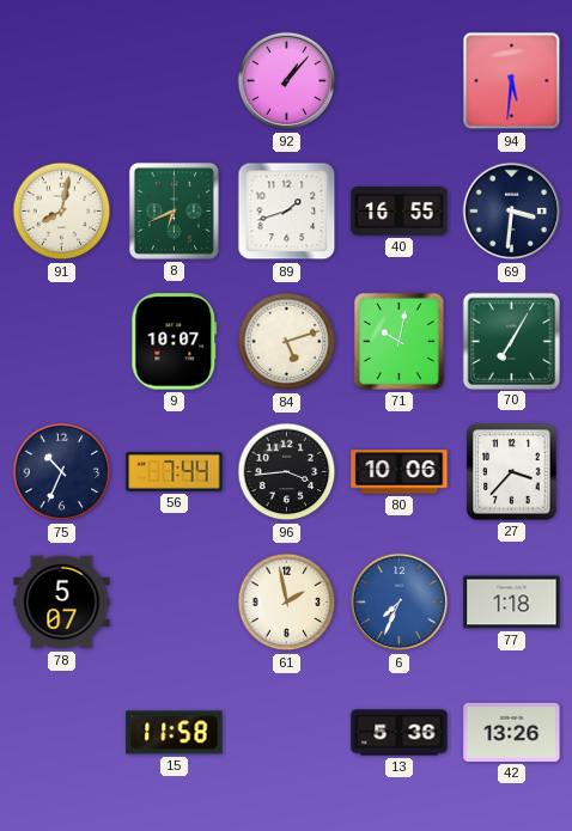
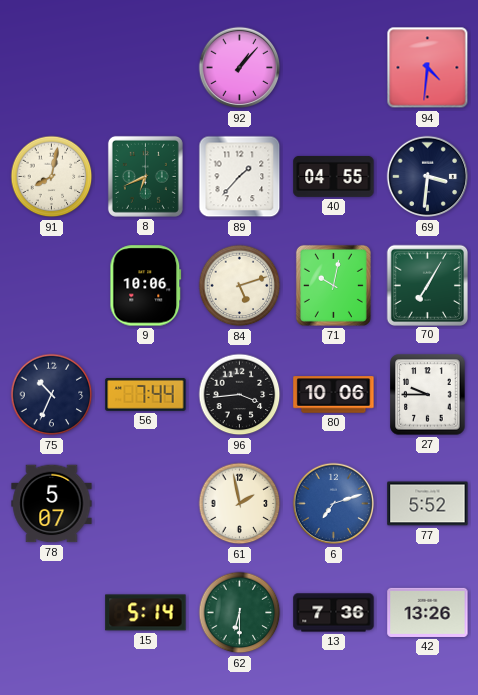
94: 5:31 -> 4:31
89: 1:42 -> 1:37
40: 16:55 -> 04:55
9: 10:07 -> 10:06
27: 3:37 -> 9:45
6: 7:34 -> 7:12
77: 1:18 -> 5:52
15: 11:58 -> 5:14
62: none -> 6:30
13: 5:36 -> 7:36
